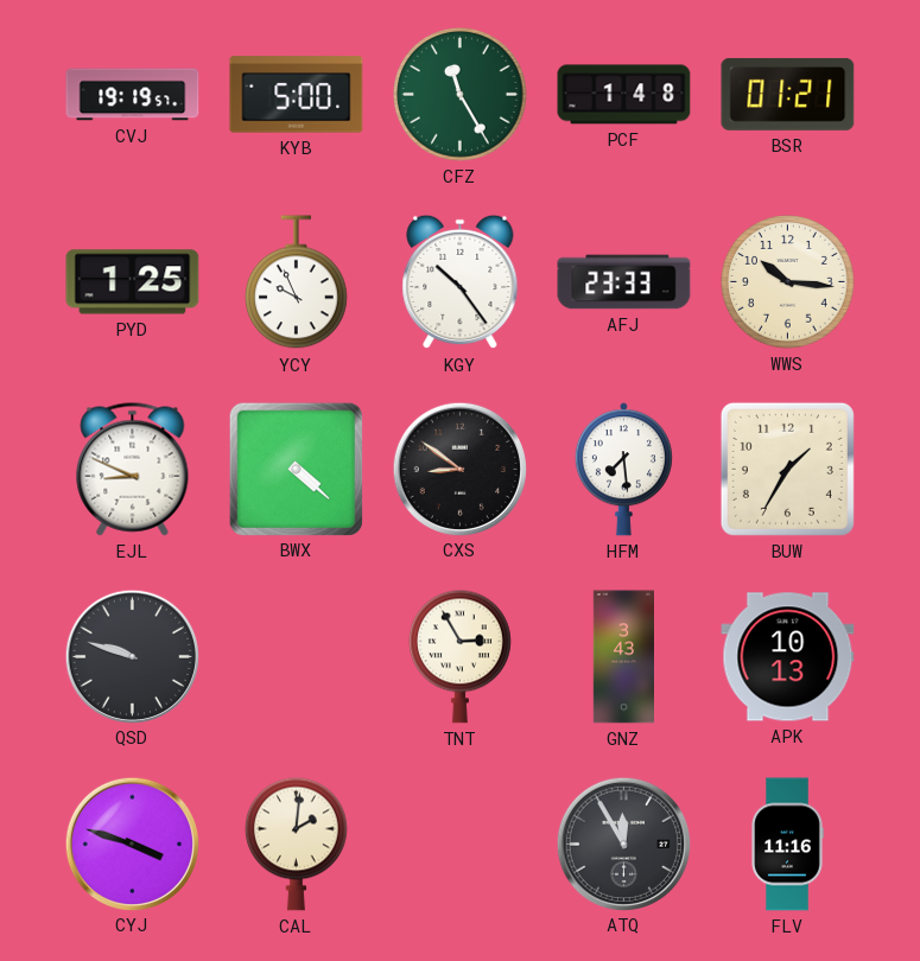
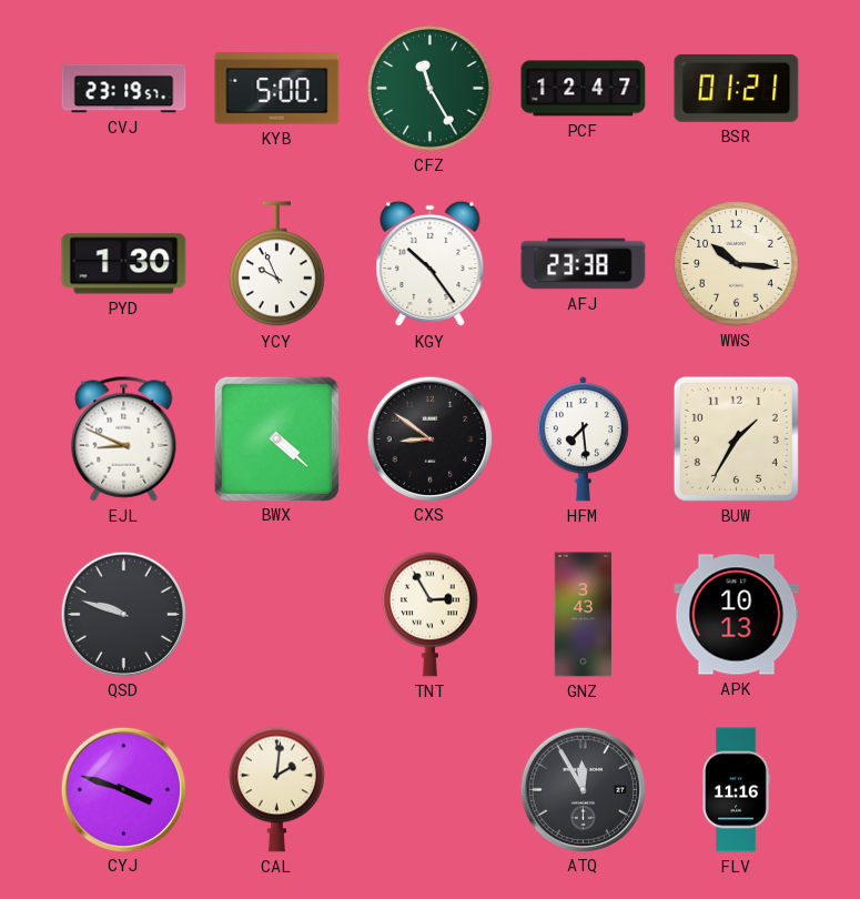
CVJ: 19:19 -> 23:19
PCF: 1:48 -> 12:47
PYD: 1:25 -> 1:30
AFJ: 23:33 -> 23:38
